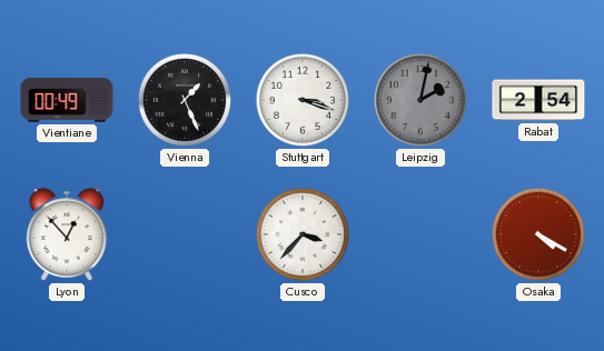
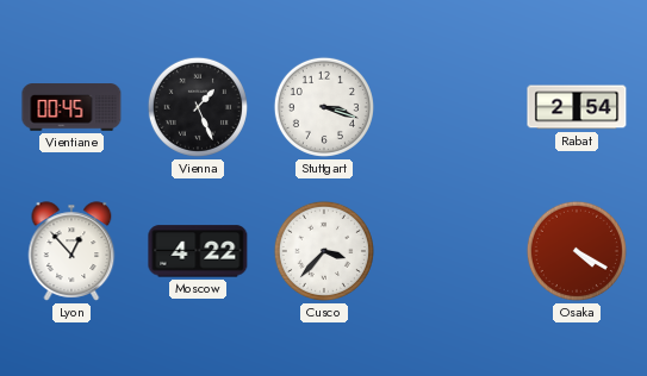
Vientiane: 00:49 -> 00:45
Leipzig: 2:02 -> none
Moscow: none -> 4:22
